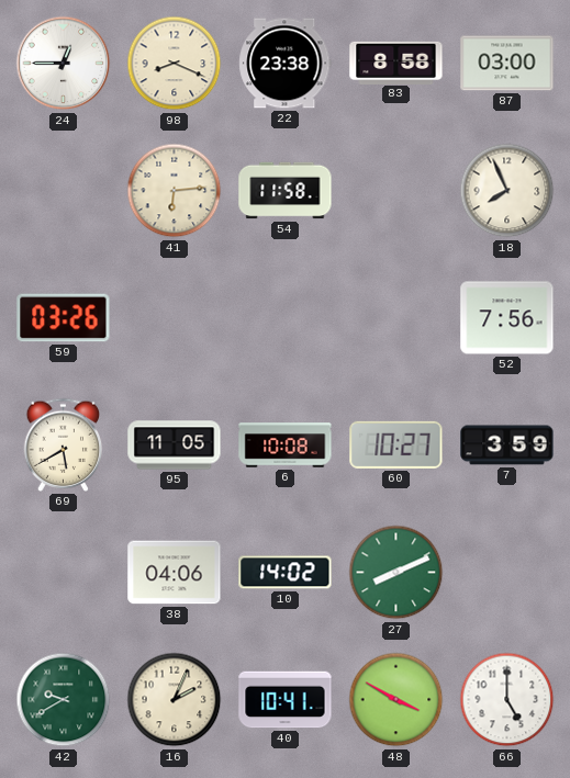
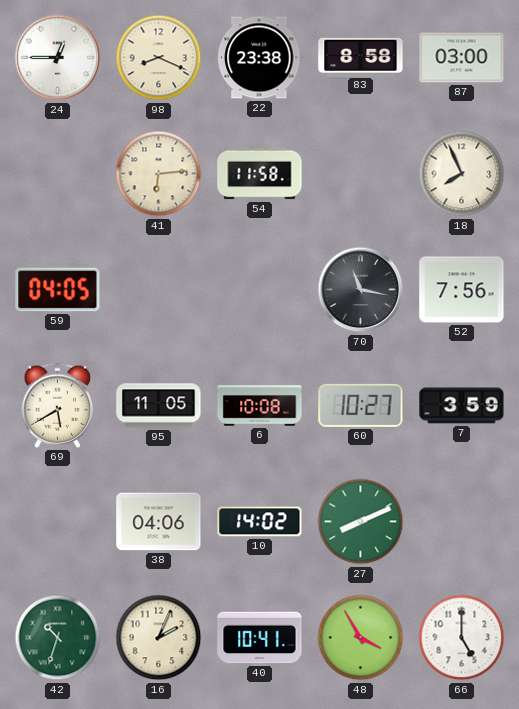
59: 03:26 -> 04:05
70: none -> 11:17
42: 9:40 -> 10:33
48: 3:50 -> 3:55
